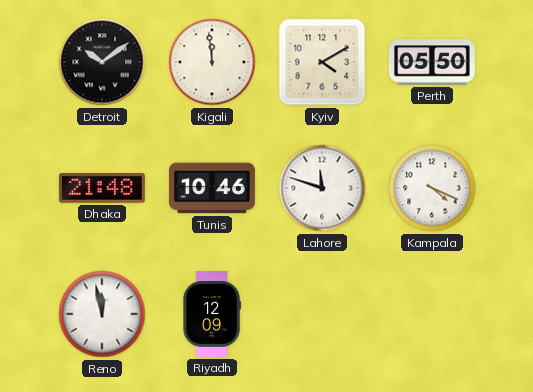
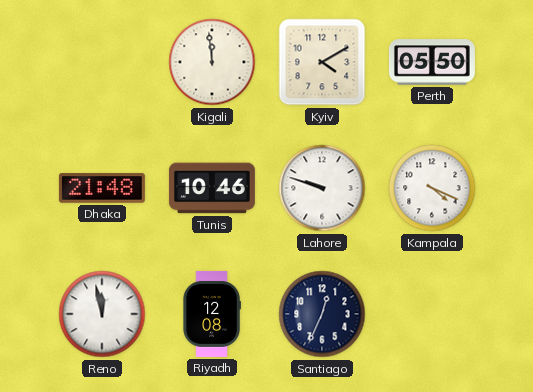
Detroit: 10:09 -> none
Lahore: 11:48 -> 9:48
Riyadh: 12:09 -> 12:08
Santiago: none -> 12:34
